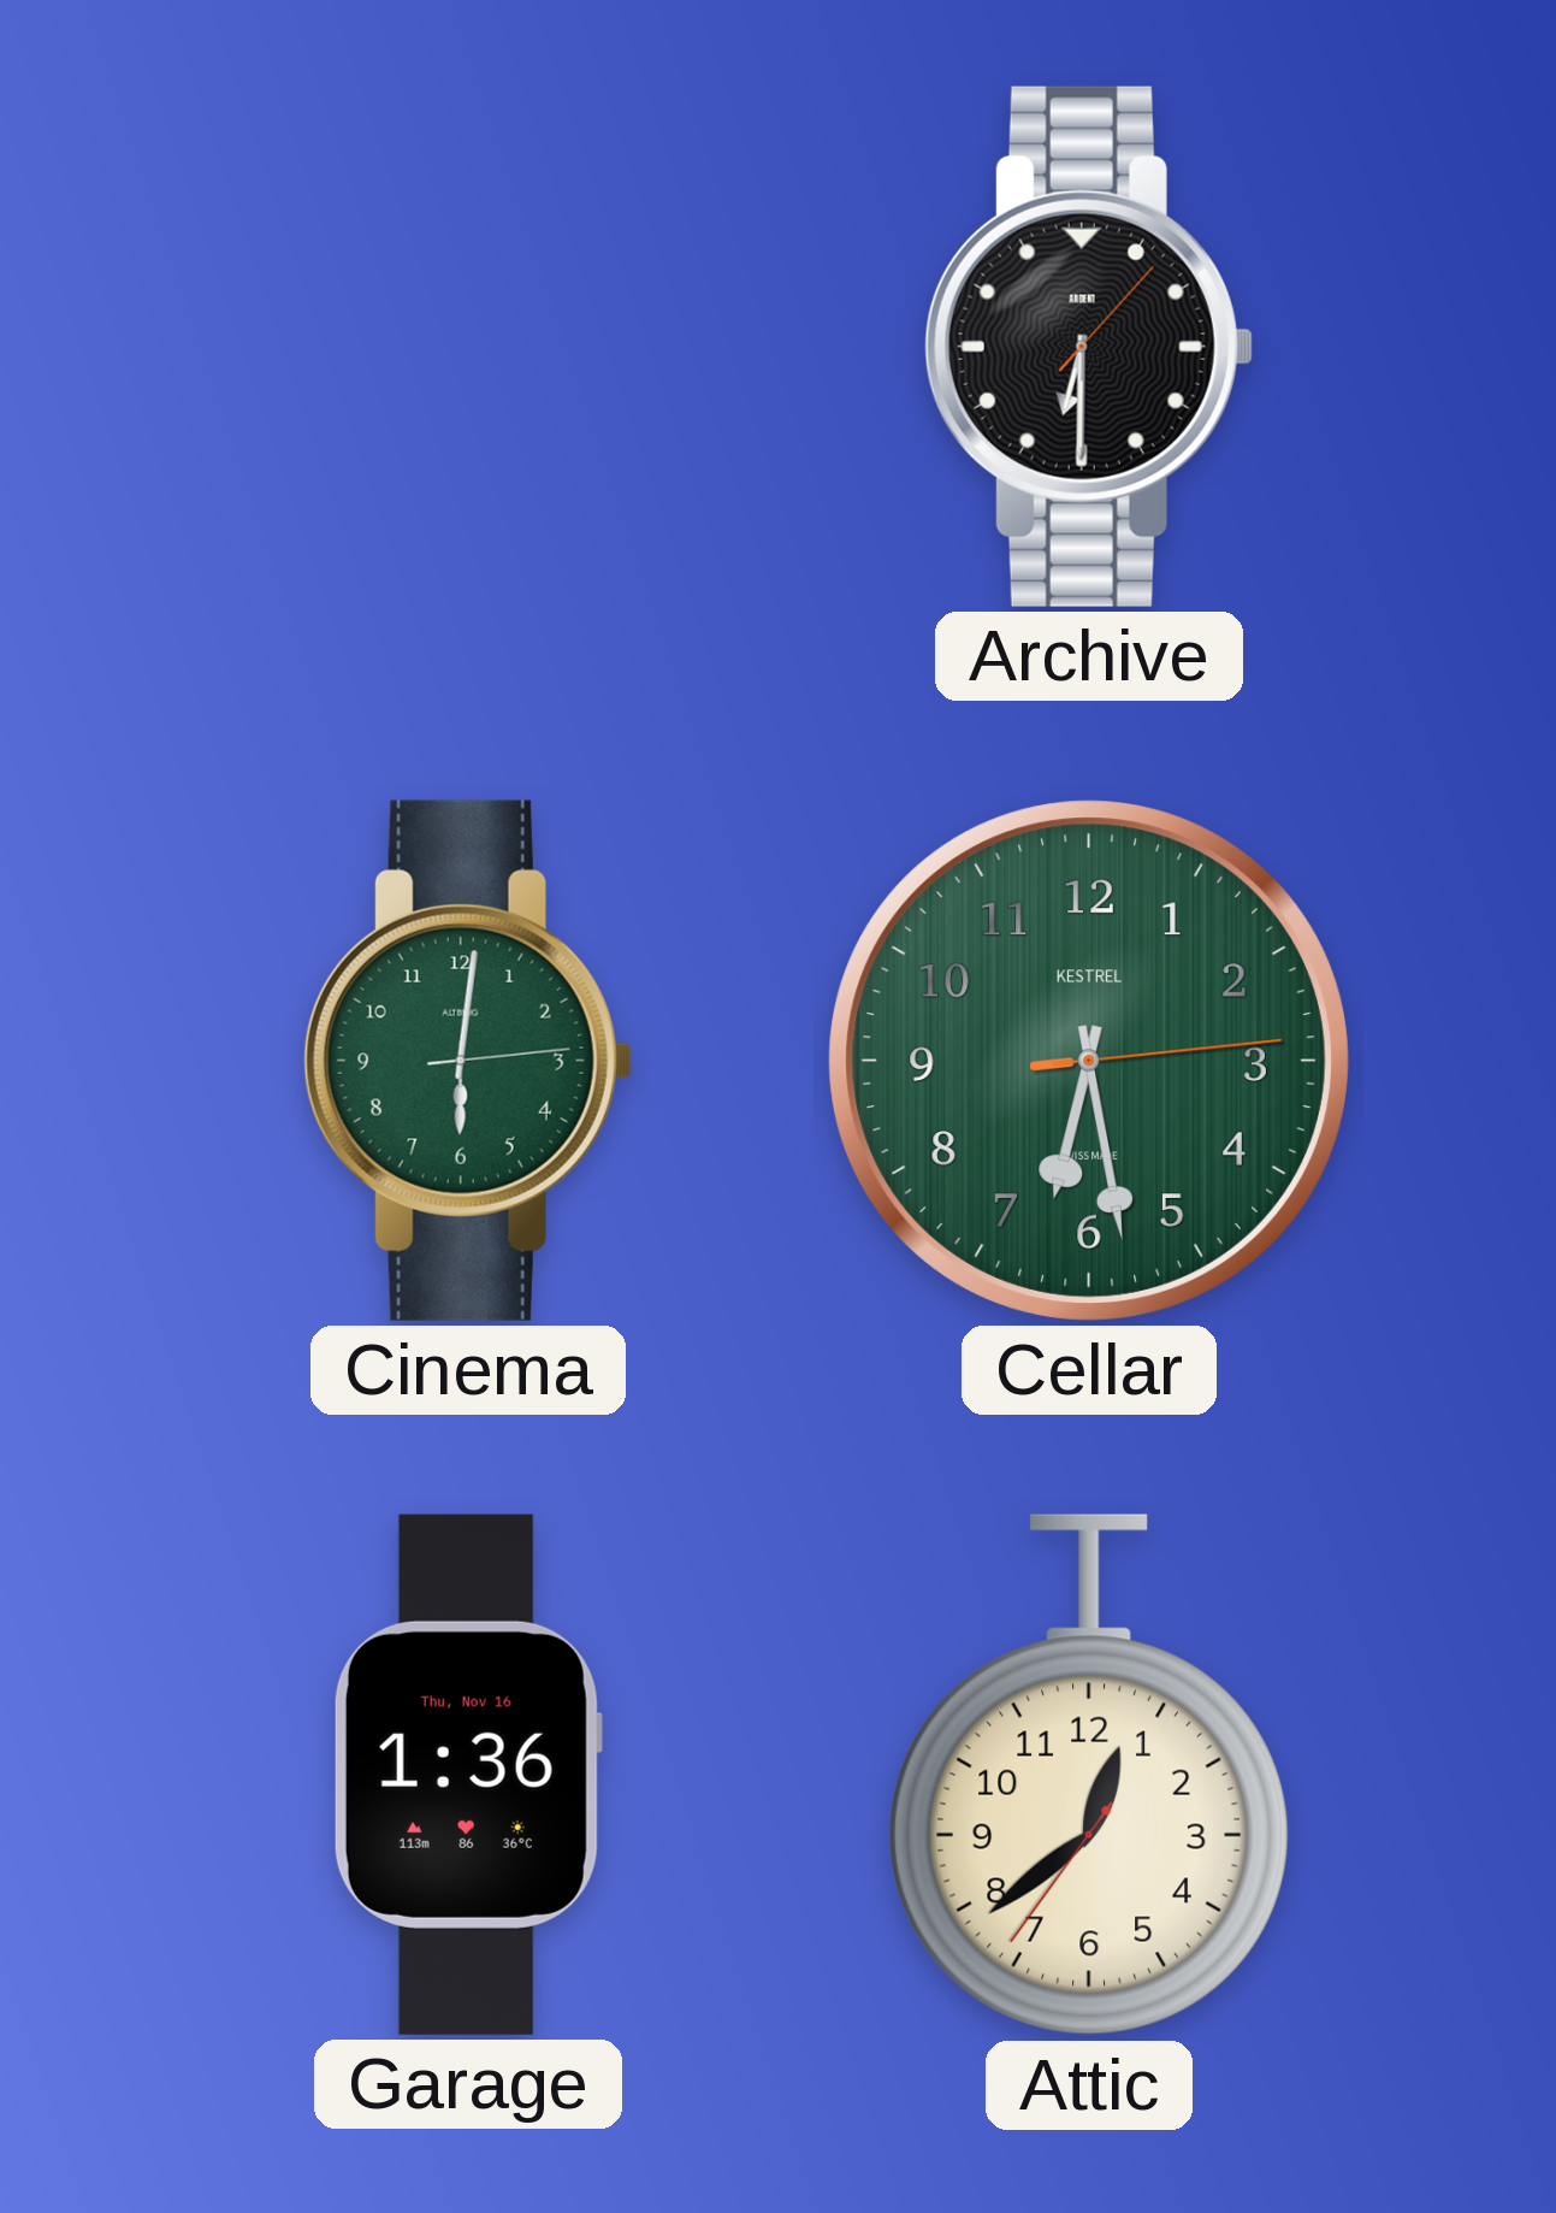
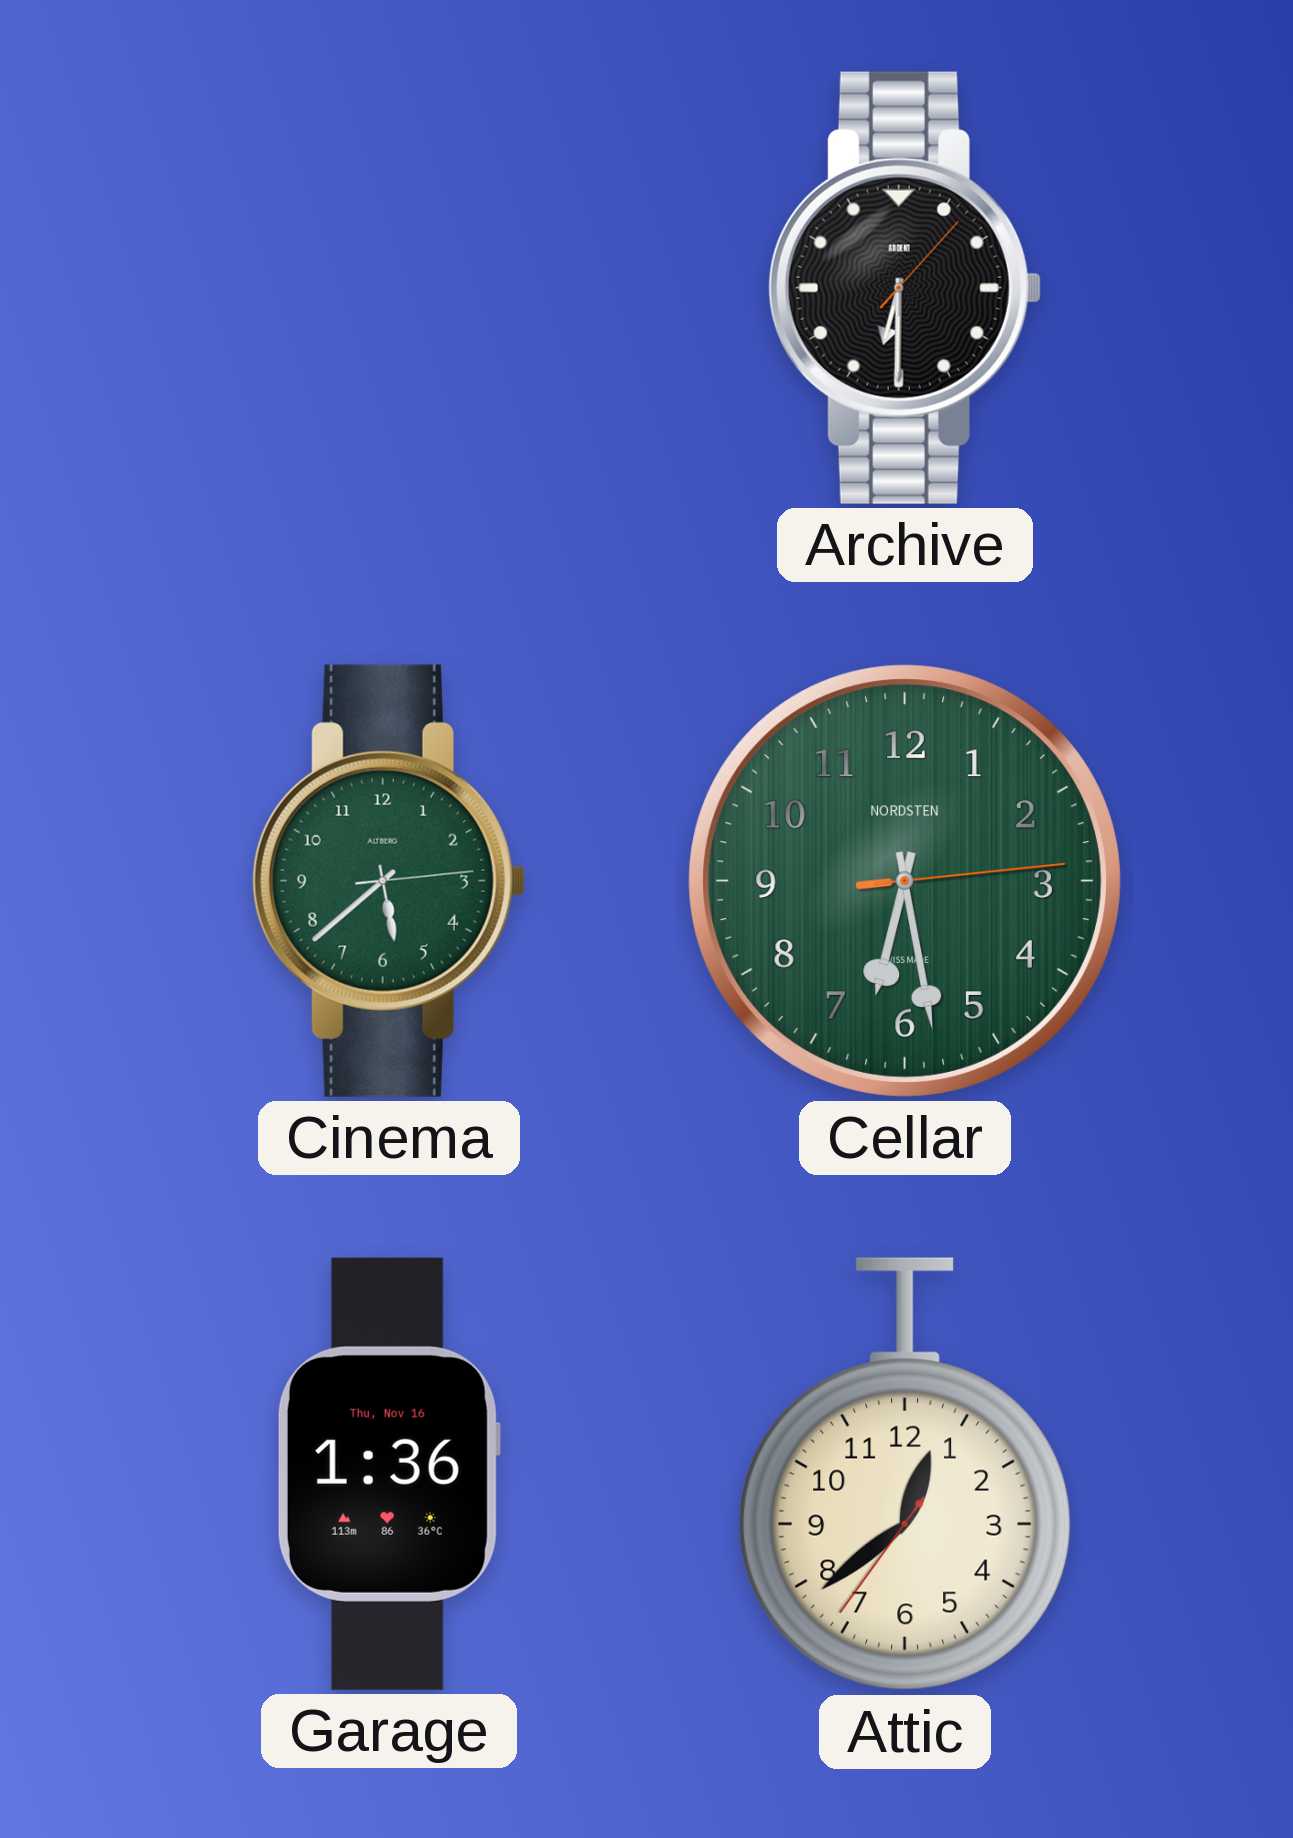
Cinema: 6:01 -> 5:38
Cellar brand: KESTREL -> NORDSTEN
